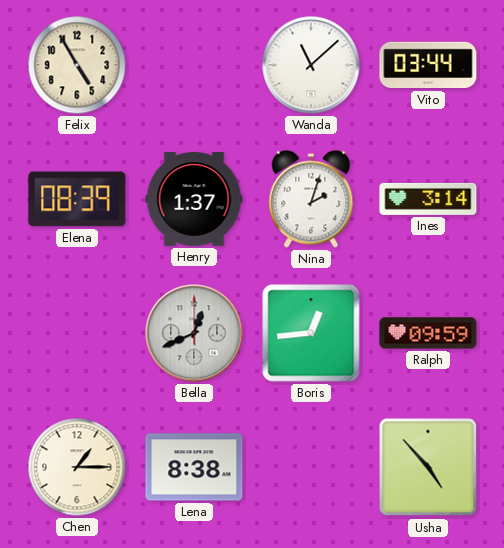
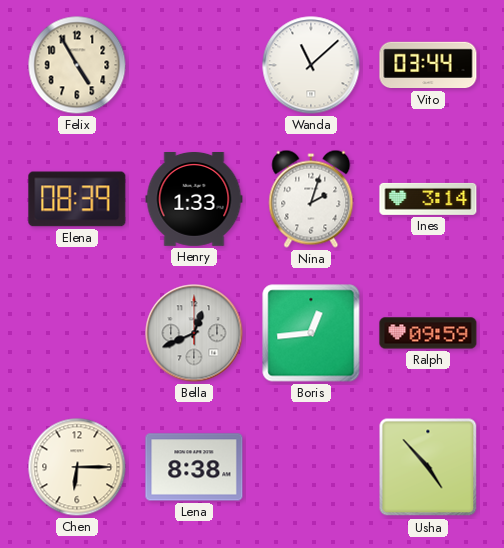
Henry: 1:37 -> 1:33
Chen: 1:15 -> 6:15
